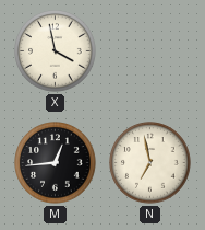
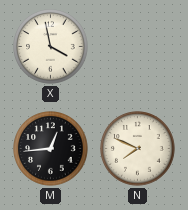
N: 6:58 -> 7:49
